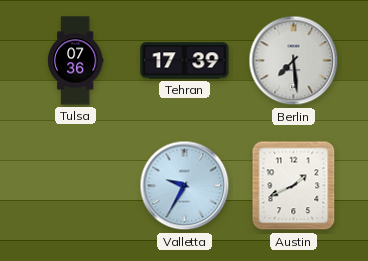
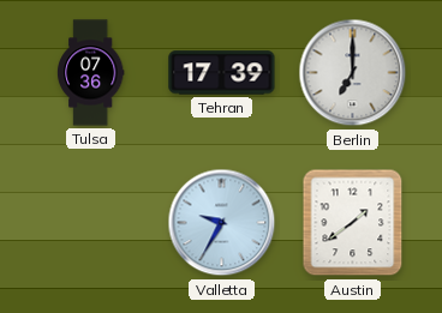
Berlin: 7:29 -> 7:00
Austin: 1:41 -> 1:39
